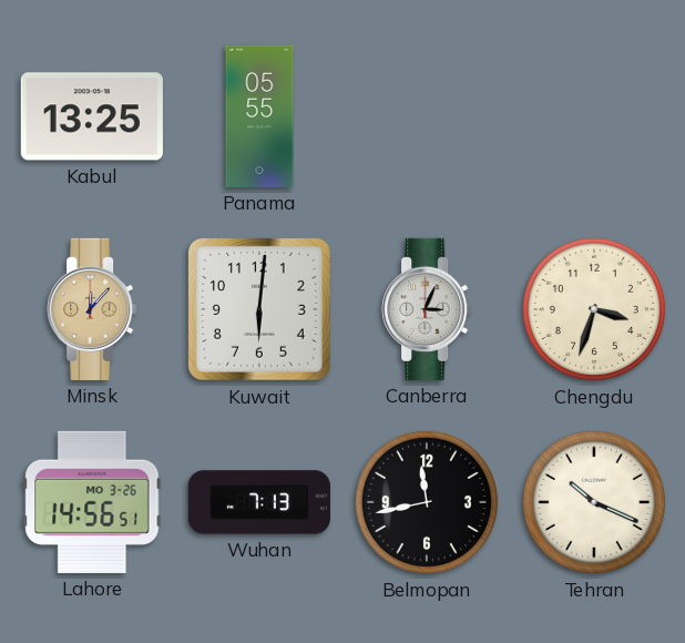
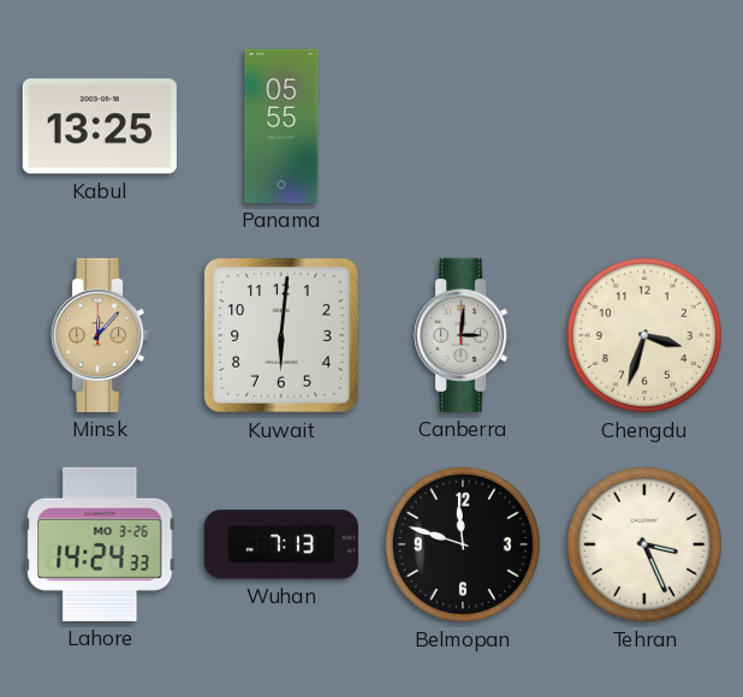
Canberra: 3:04 -> 3:01
Lahore: 14:56 -> 14:24
Belmopan: 11:43 -> 11:48
Tehran: 10:19 -> 3:26
